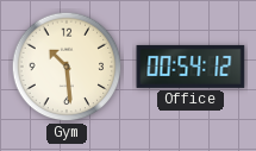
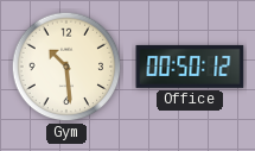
Office: 00:54 -> 00:50
